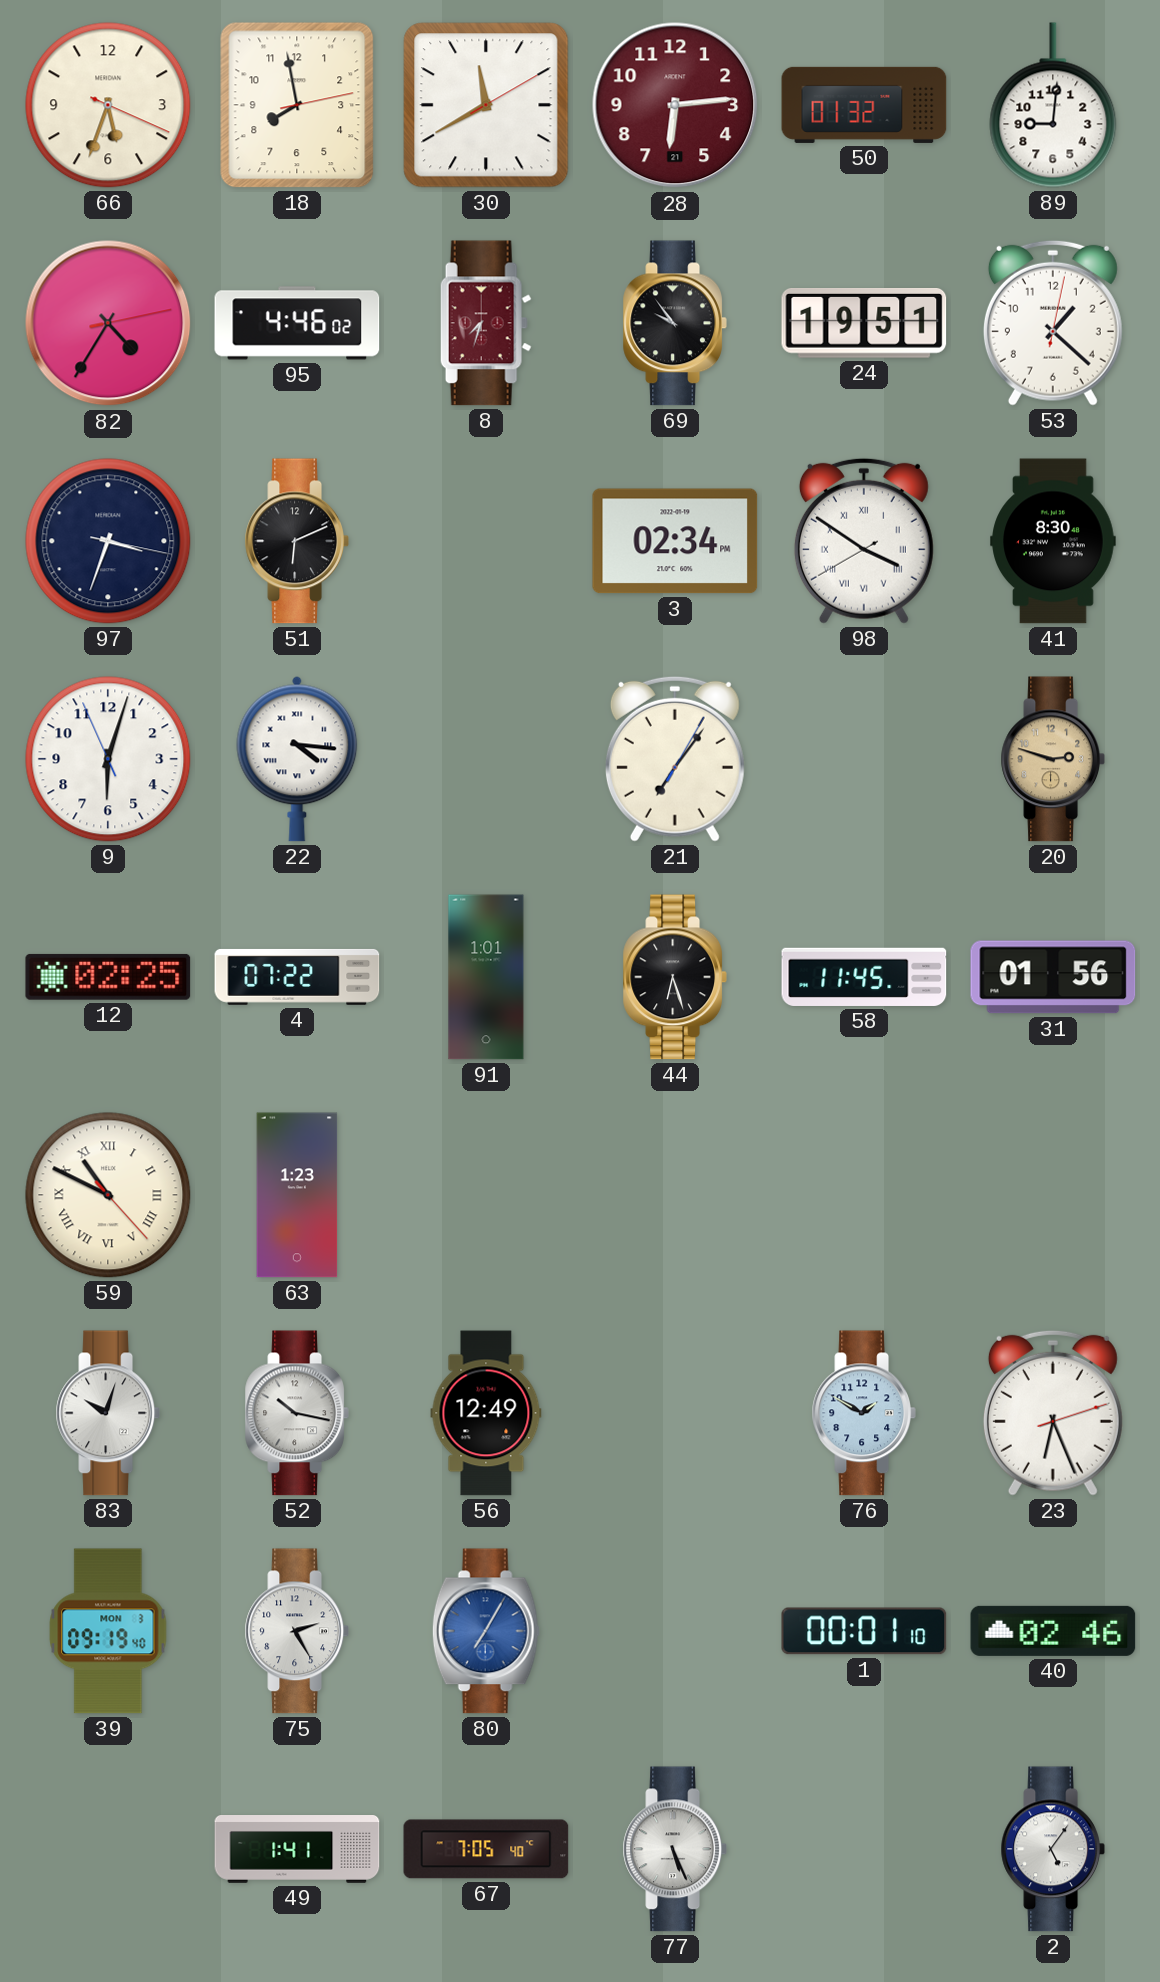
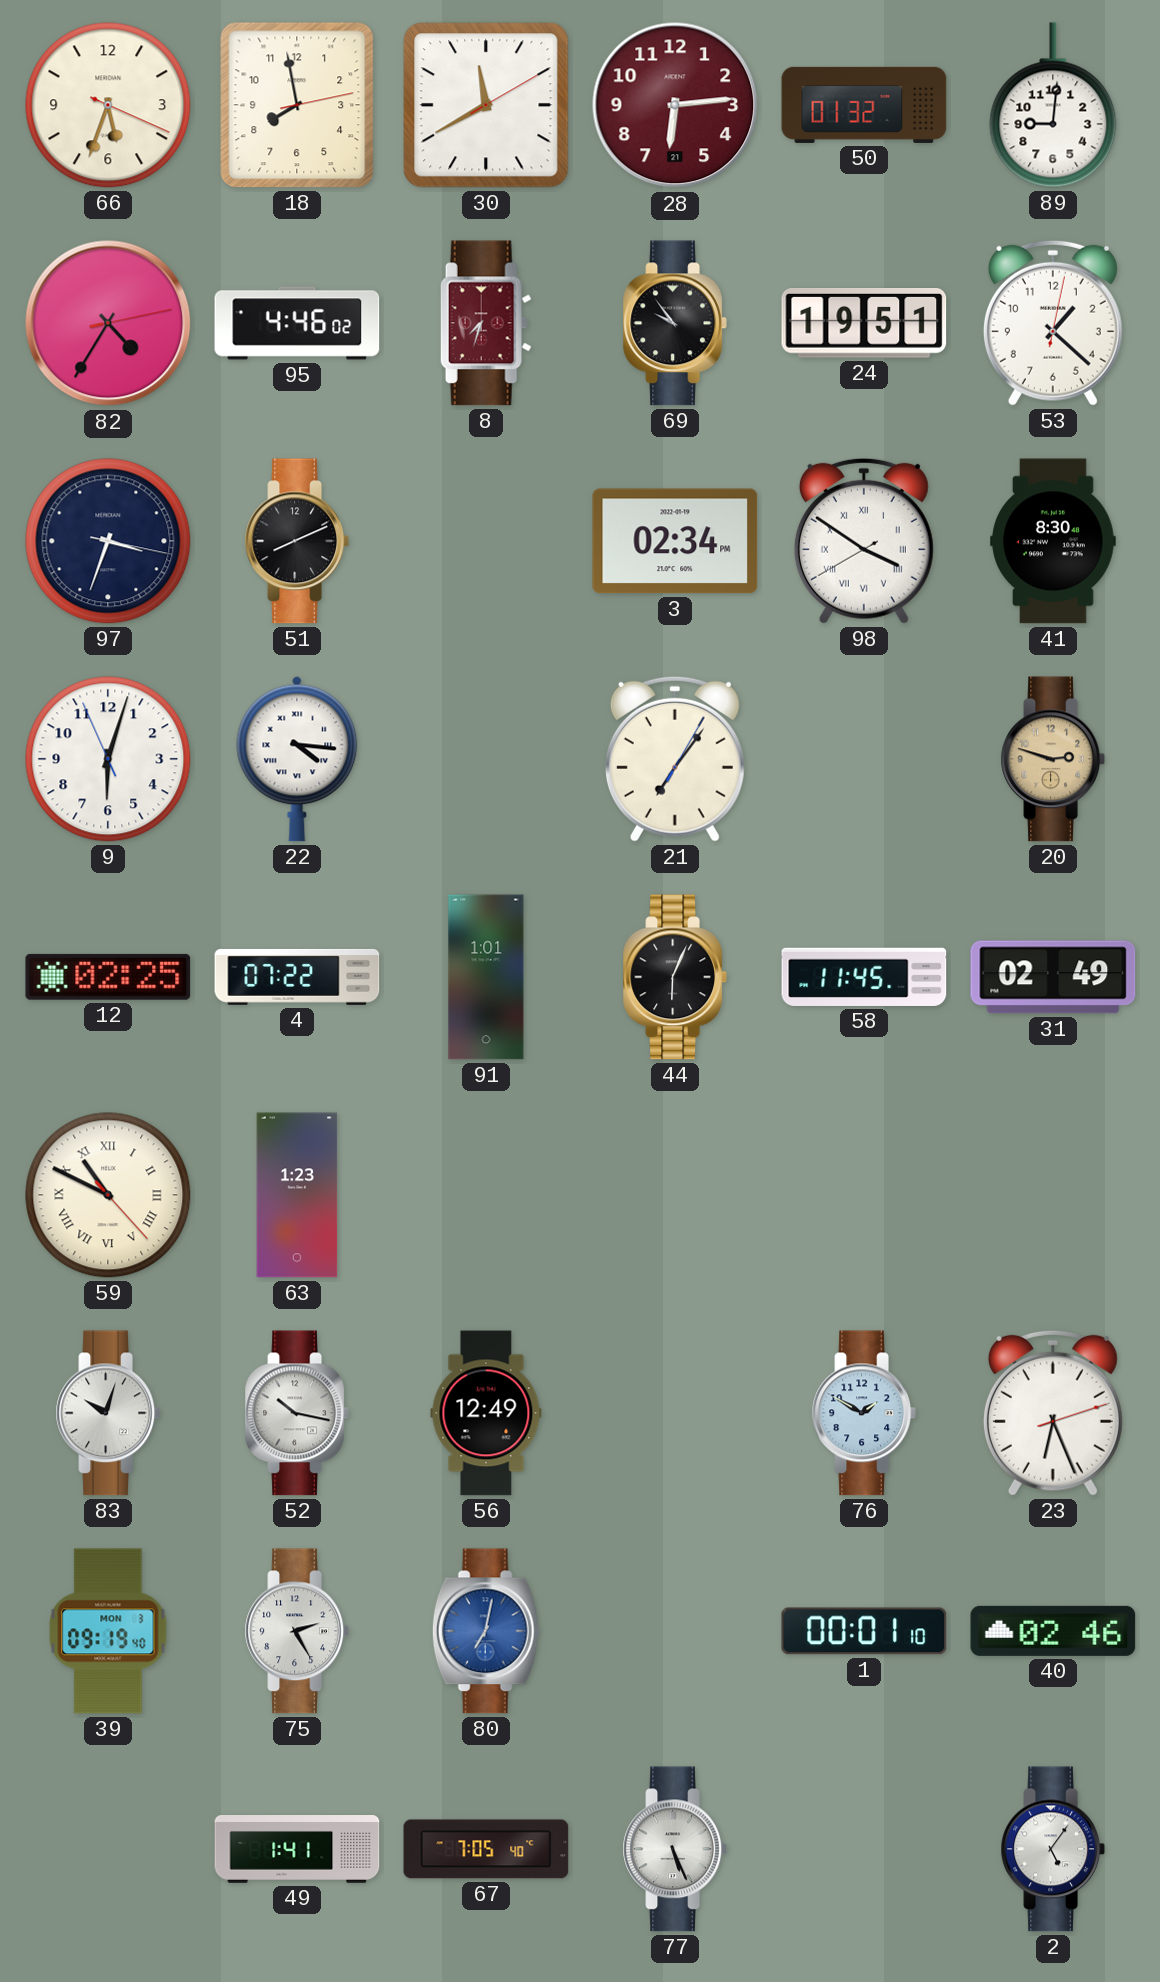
51: 6:11 -> 8:11
44: 6:27 -> 6:04
31: 01:56 -> 02:49
80: 7:05 -> 7:02
